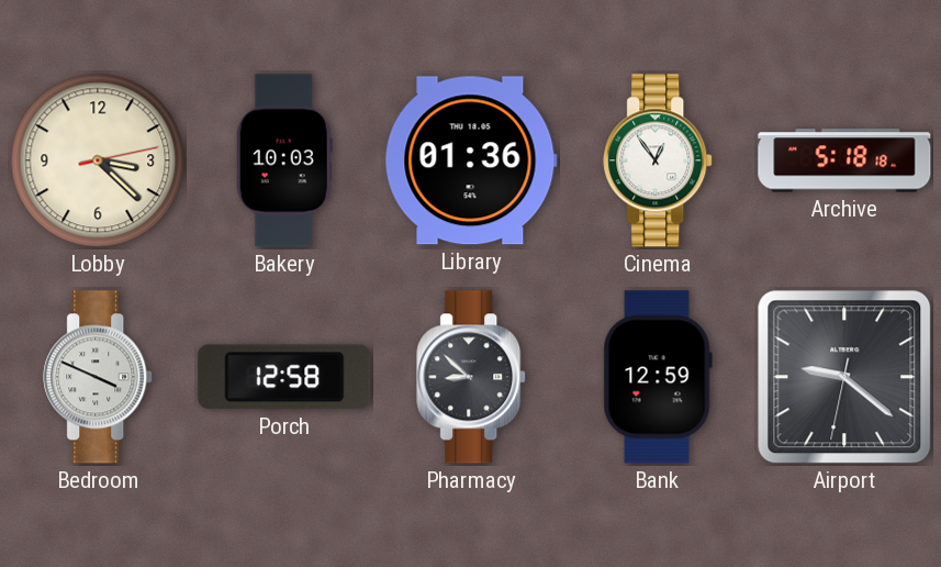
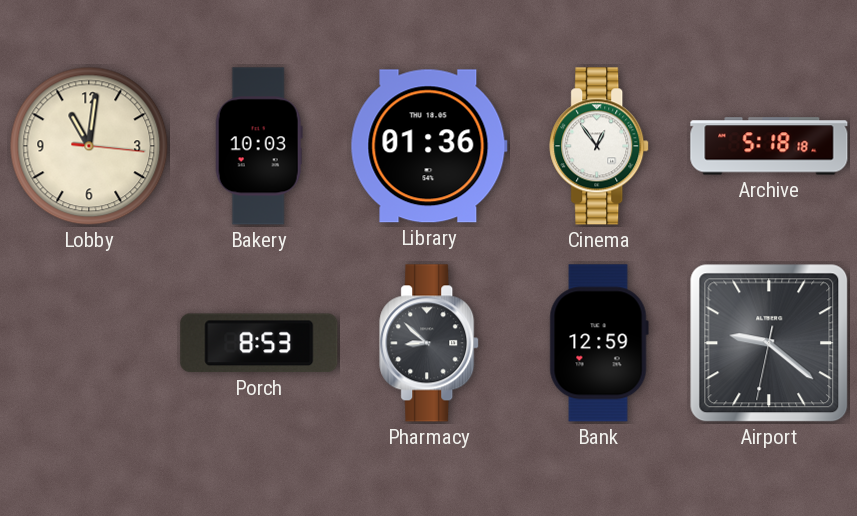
Lobby: 3:22 -> 11:01
Bedroom: 3:49 -> none
Porch: 12:58 -> 8:53
